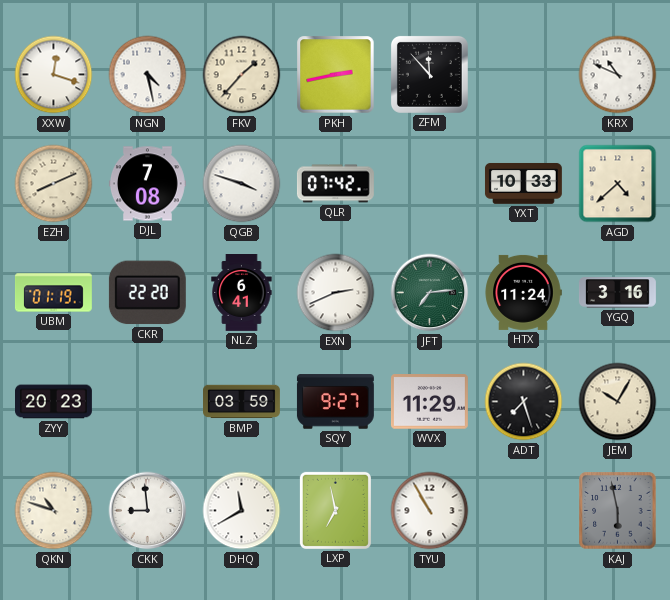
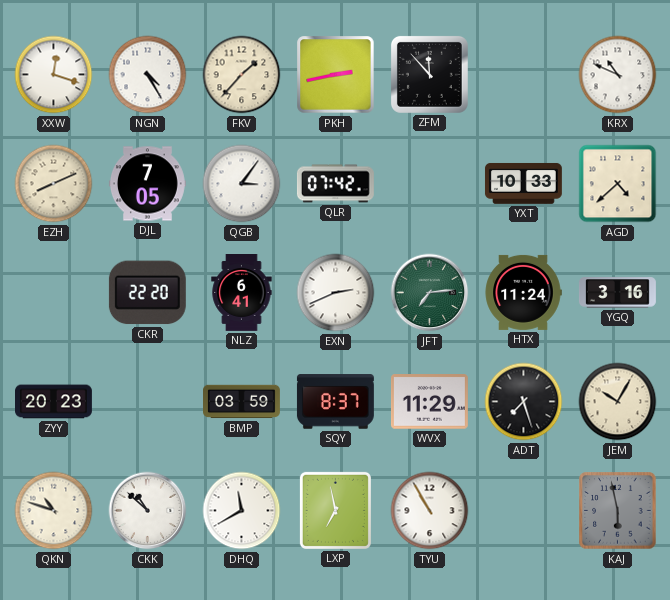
NGN: 4:28 -> 4:25
DJL: 7:08 -> 7:05
QGB: 3:48 -> 3:06
UBM: 01:19 -> none
SQY: 9:27 -> 8:37
CKK: 8:59 -> 10:52
